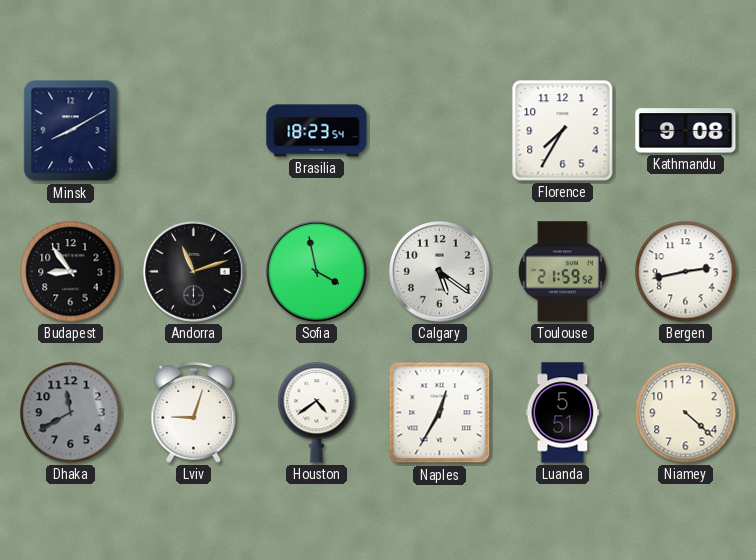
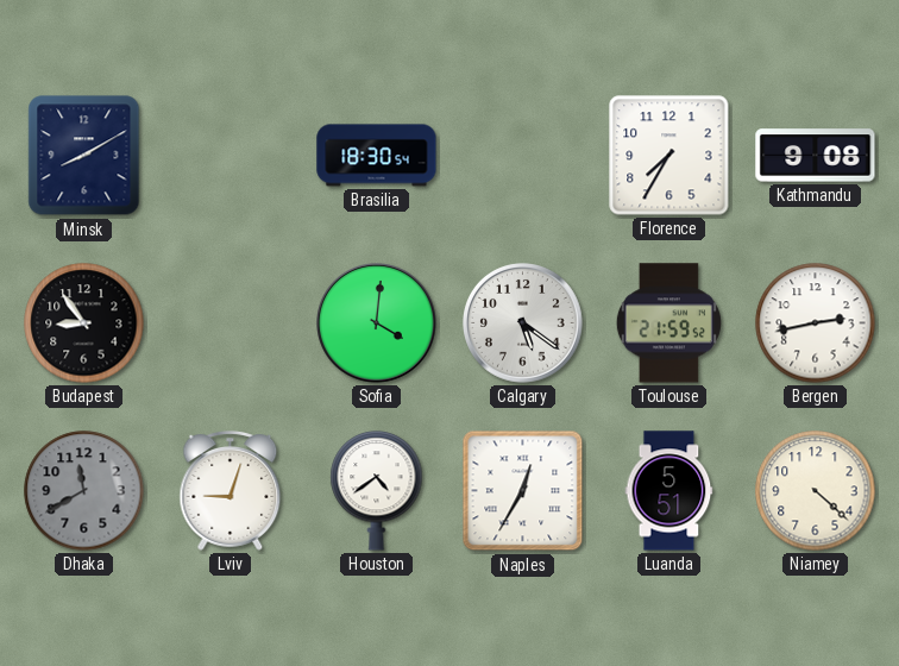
Brasilia: 18:23 -> 18:30
Andorra: 11:12 -> none
Sofia: 3:58 -> 4:01
